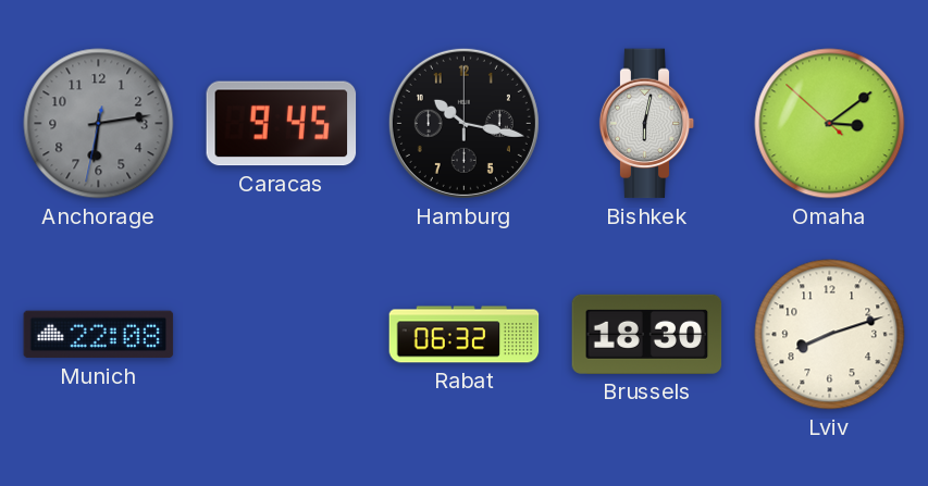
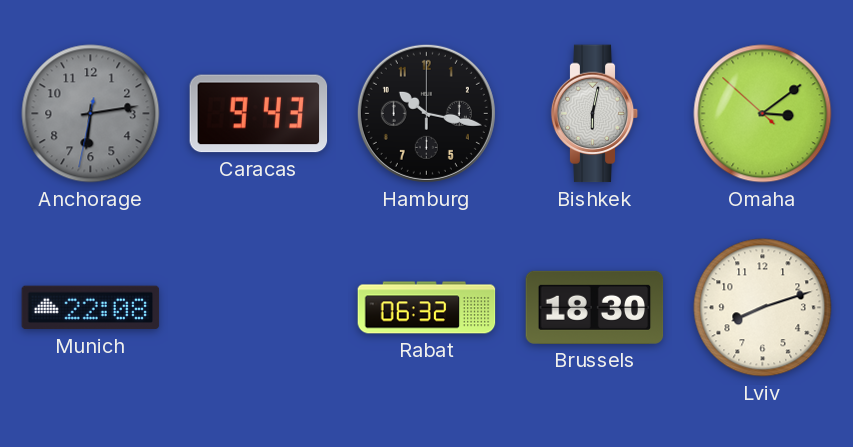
Caracas: 9:45 -> 9:43
